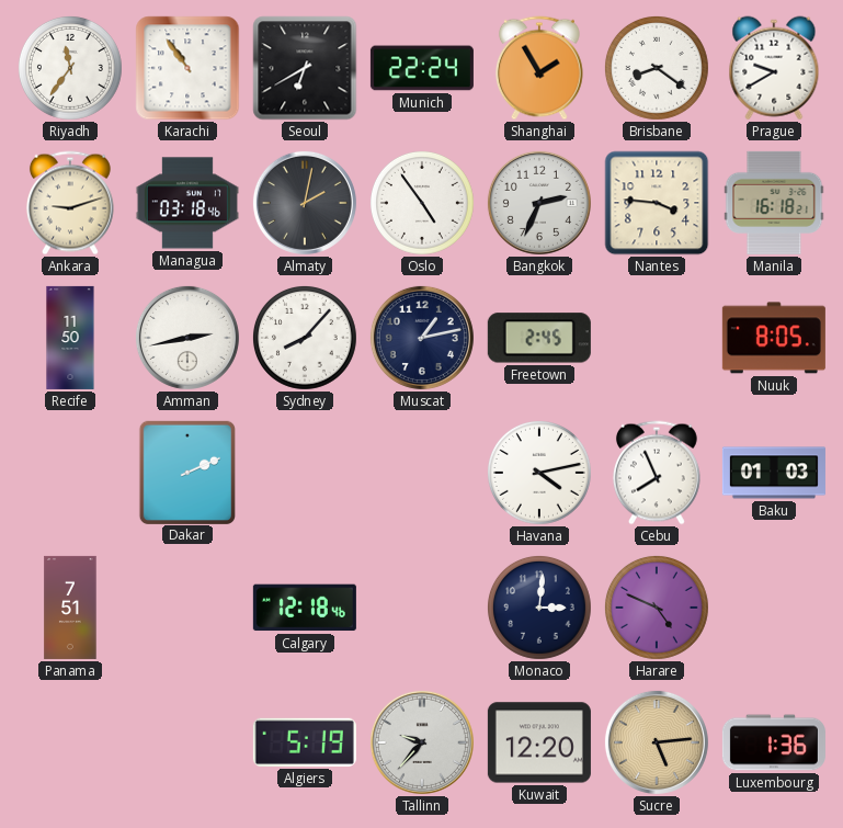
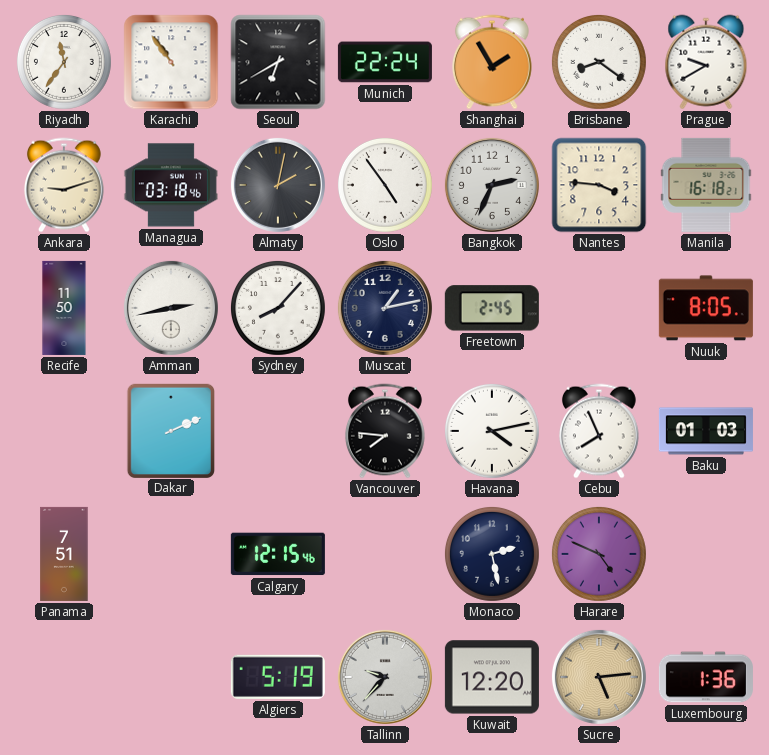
Vancouver: none -> 7:46
Calgary: 12:18 -> 12:15
Monaco: 3:01 -> 2:28
